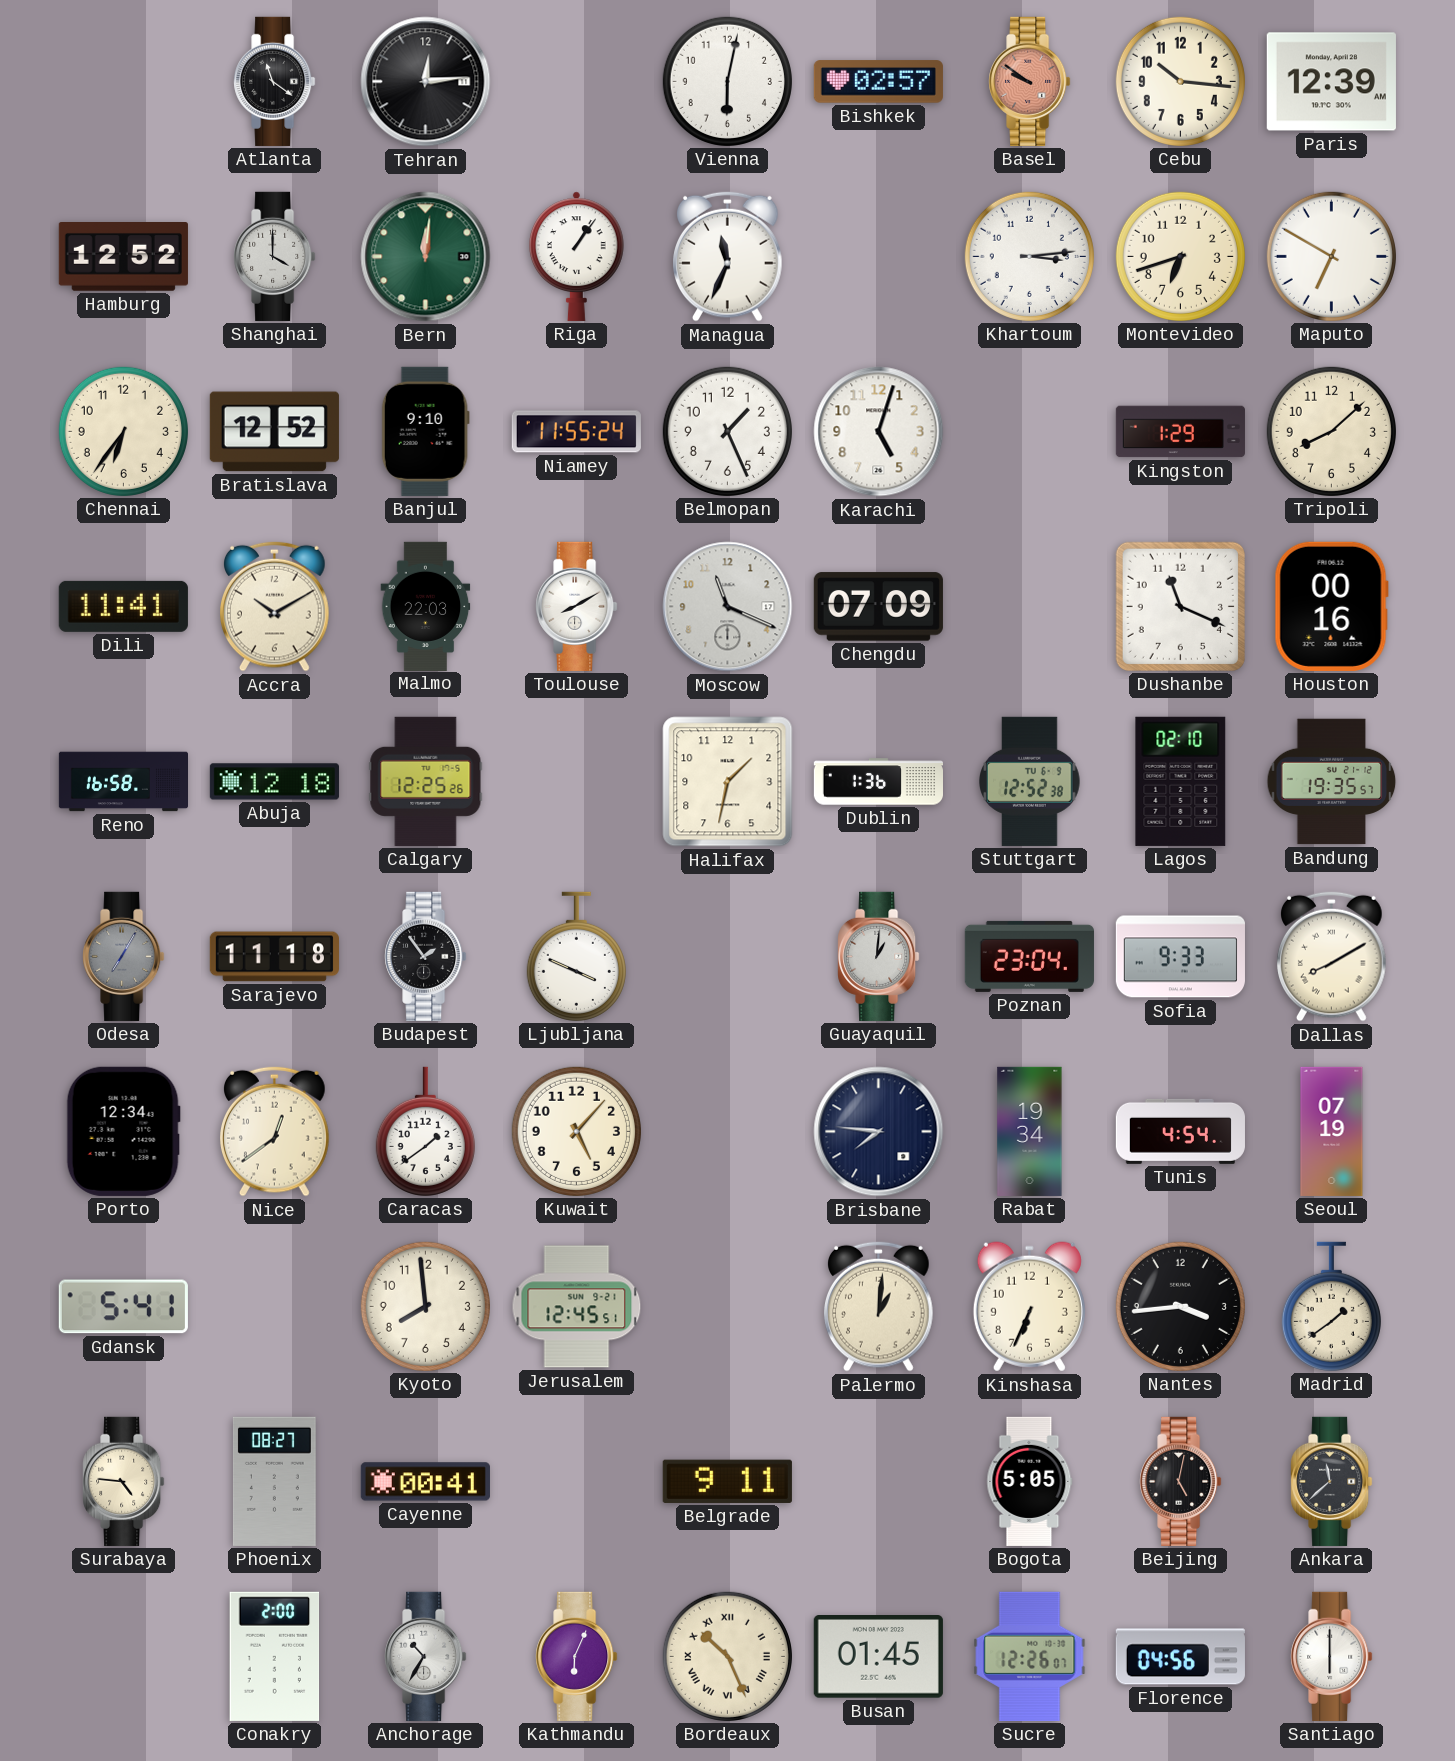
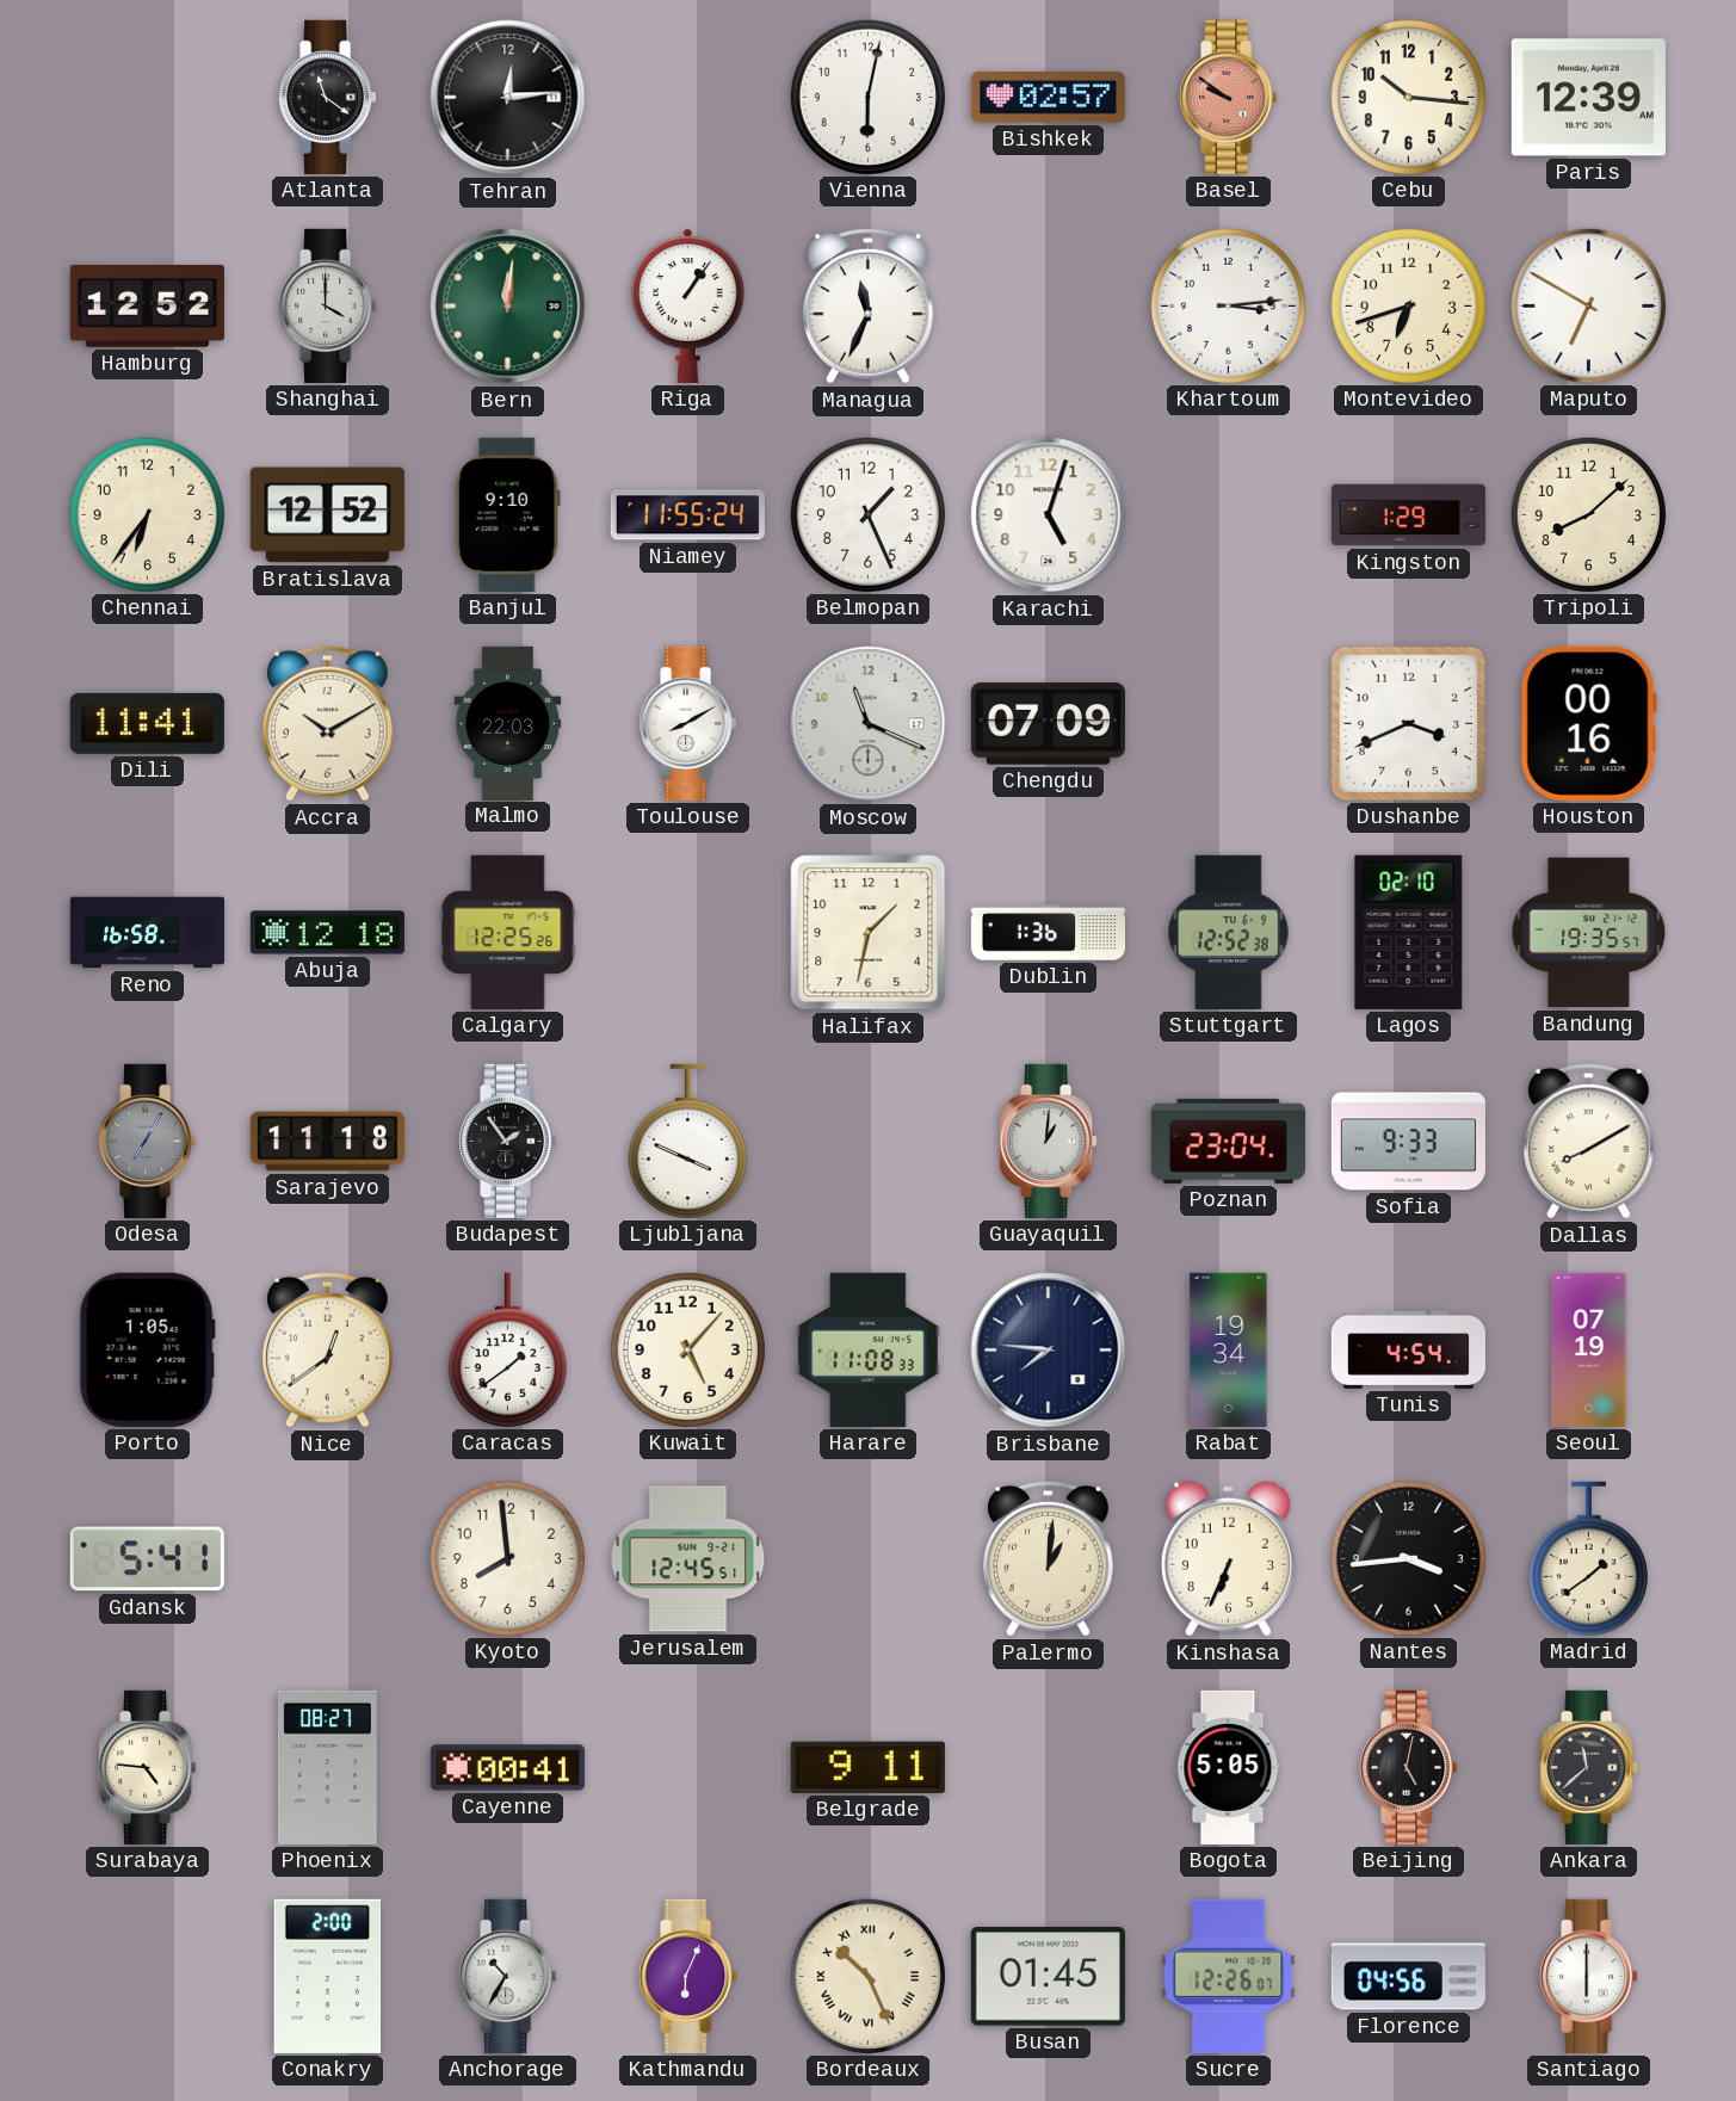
Dushanbe: 11:19 -> 3:41
Porto: 12:34 -> 1:05
Harare: none -> 11:08
